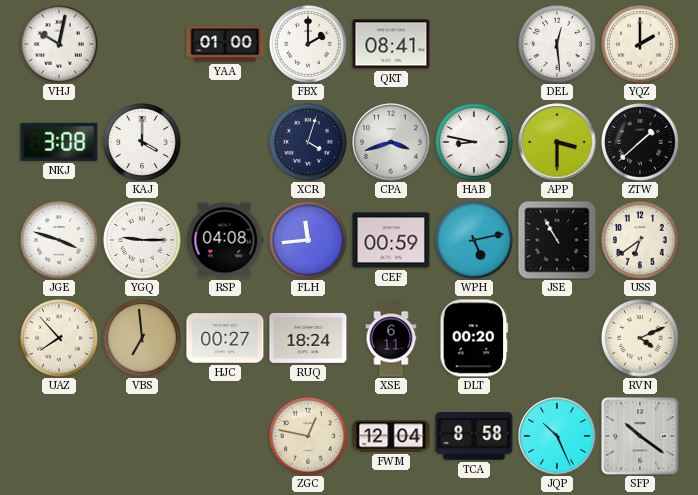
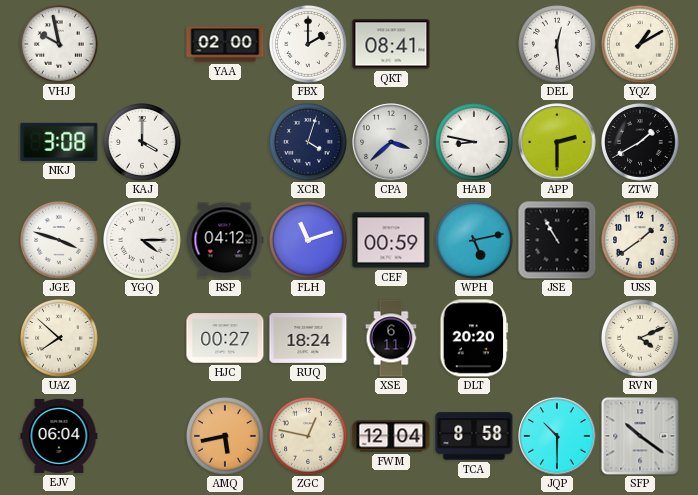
VHJ: 10:02 -> 9:58
YAA: 01:00 -> 02:00
YQZ: 2:00 -> 1:10
CPA: 3:42 -> 3:38
APP: 3:30 -> 2:30
ZTW: 1:38 -> 1:40
YGQ: 9:15 -> 4:15
RSP: 04:08 -> 04:12
FLH: 11:44 -> 11:12
USS: 6:39 -> 1:39
UAZ: 7:53 -> 7:52
VBS: 6:59 -> none
DLT: 00:20 -> 20:20
EJV: none -> 06:04
AMQ: none -> 5:43
JQP: 10:26 -> 10:30
